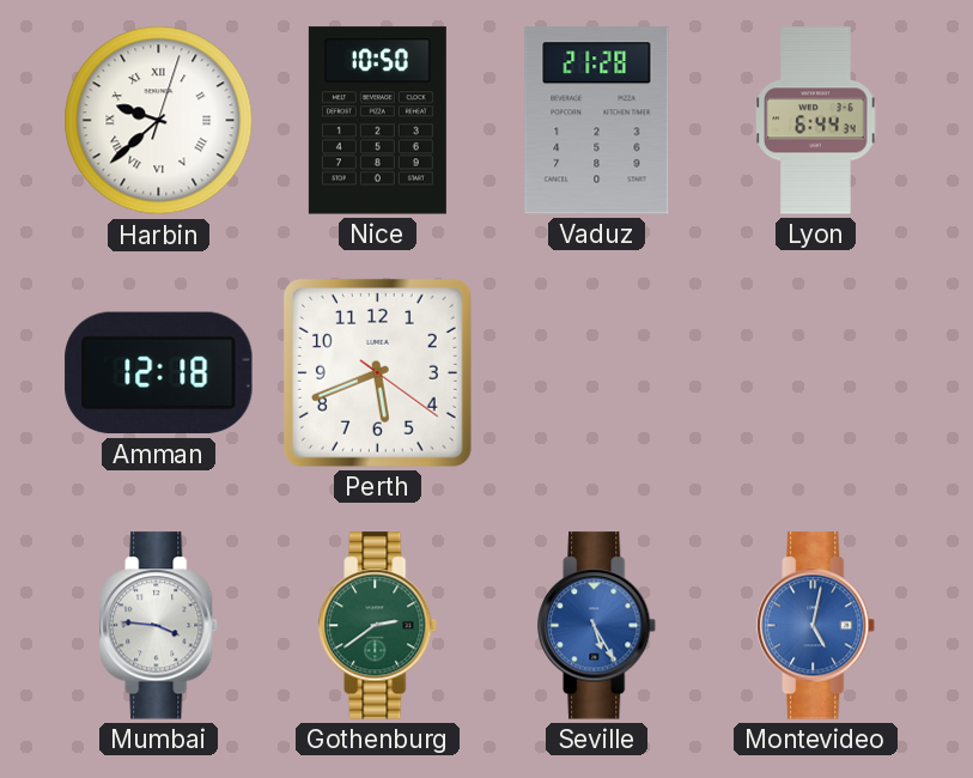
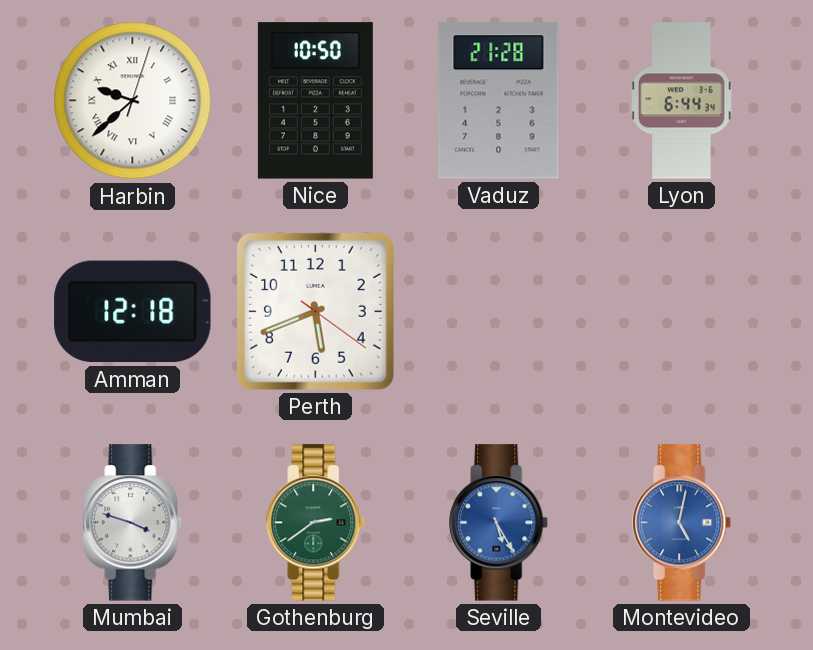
Mumbai: 3:46 -> 3:48
